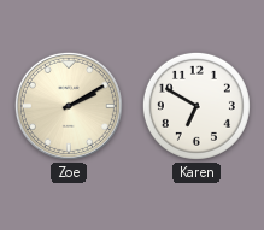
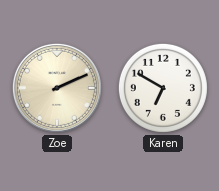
Zoe: 2:10 -> 2:11
